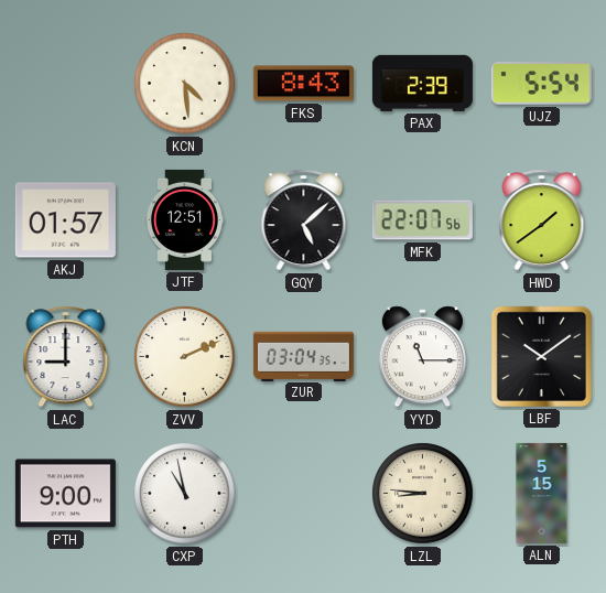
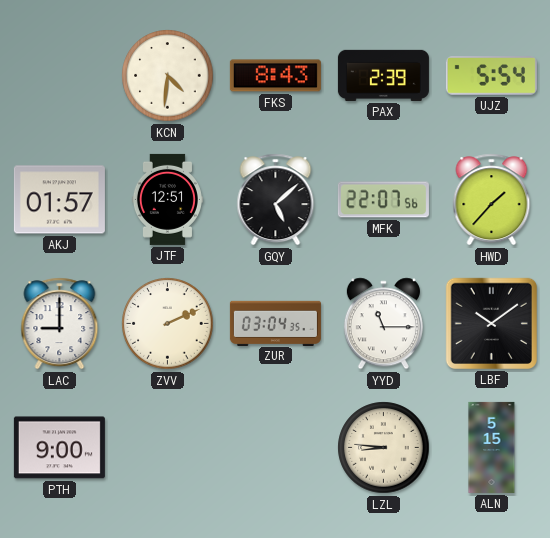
KCN: 4:29 -> 4:31
HWD: 1:39 -> 1:37
CXP: 10:58 -> none
